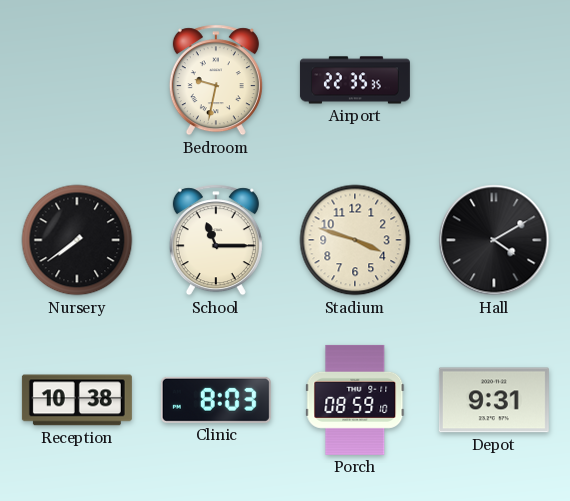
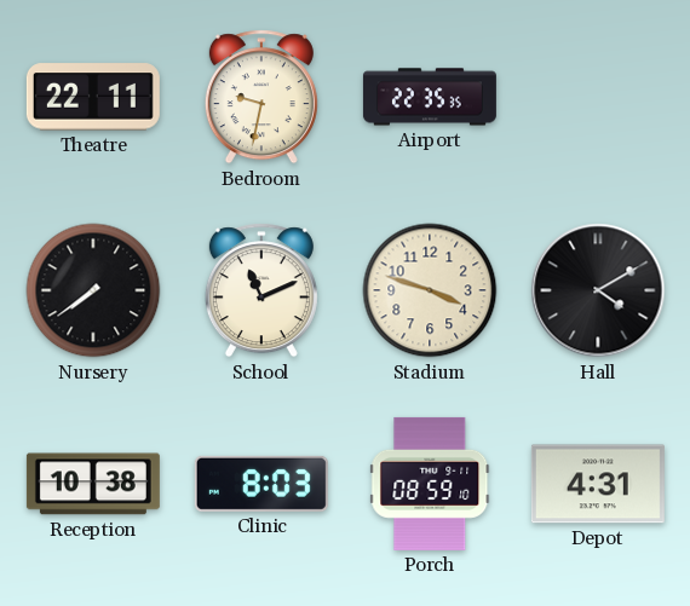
Theatre: none -> 22:11
School: 11:15 -> 11:11
Depot: 9:31 -> 4:31
